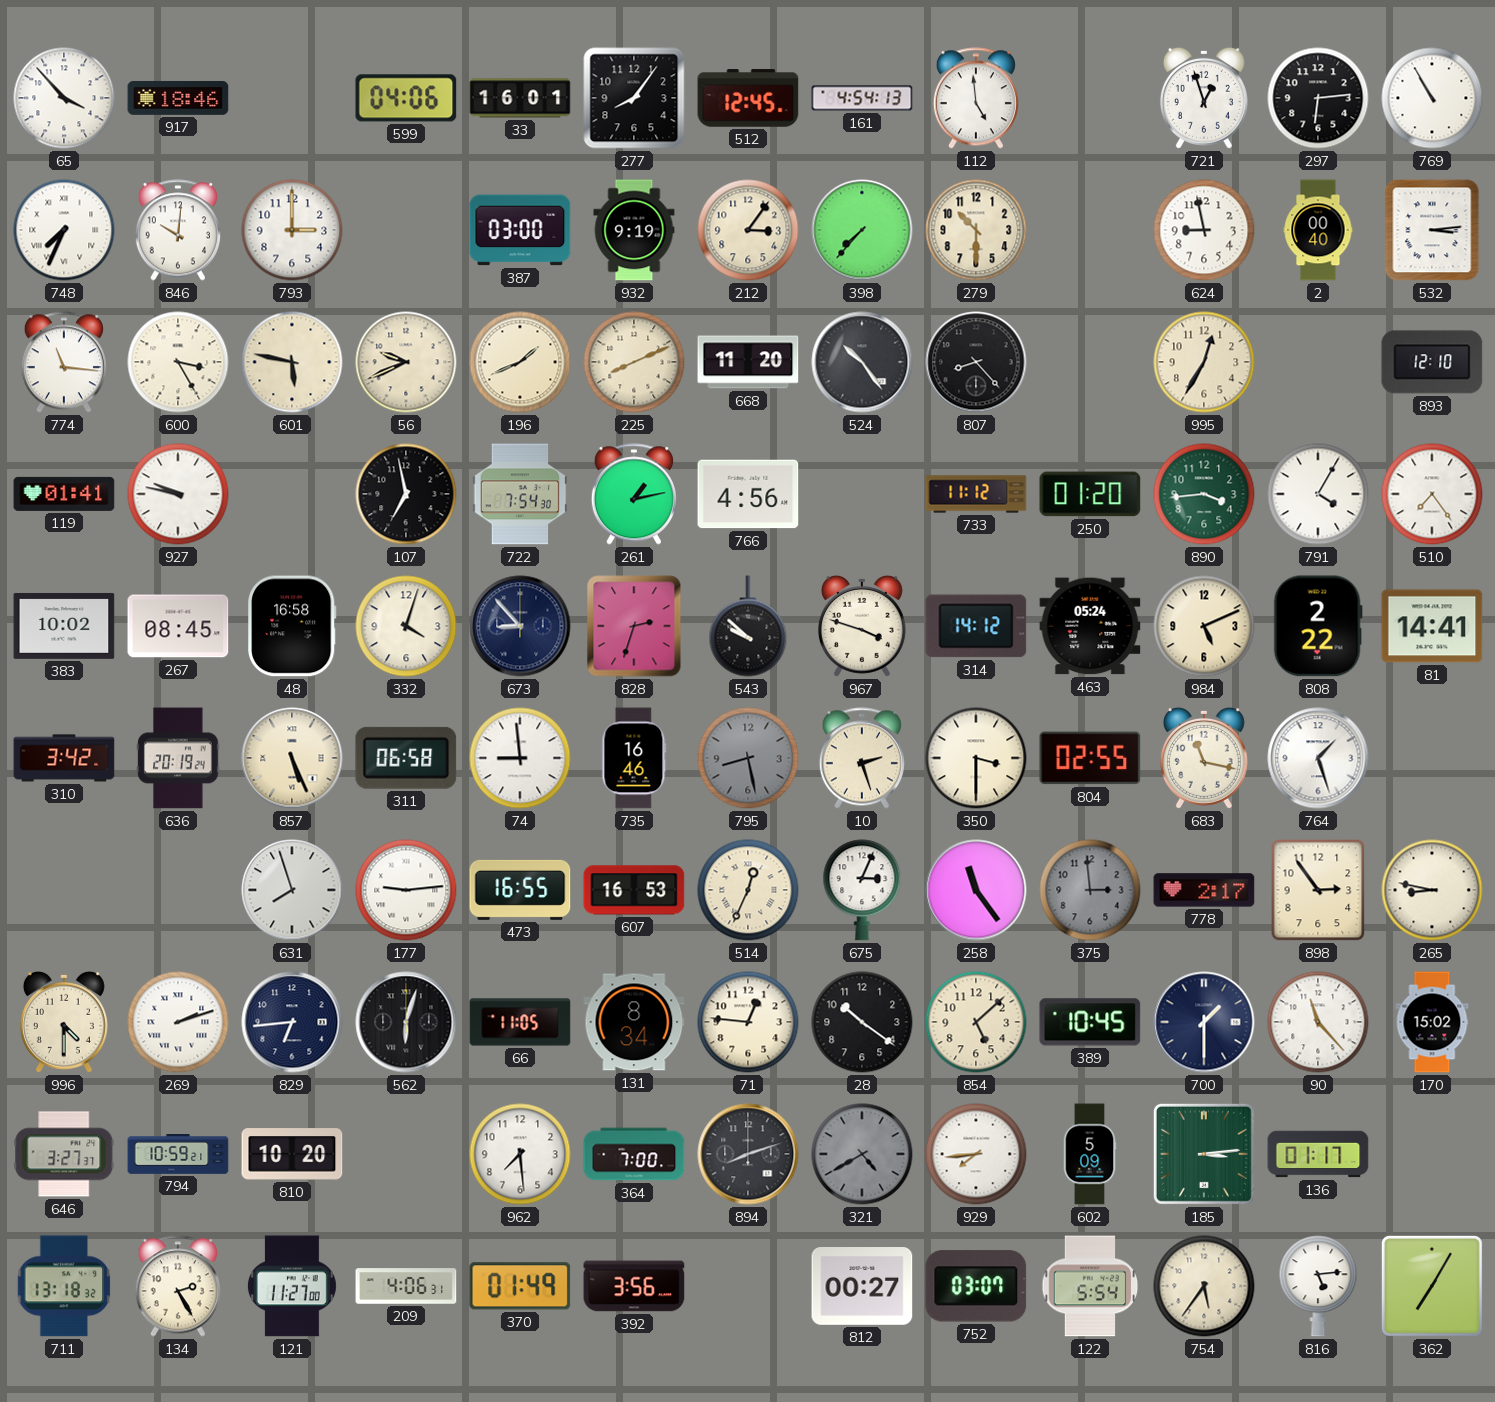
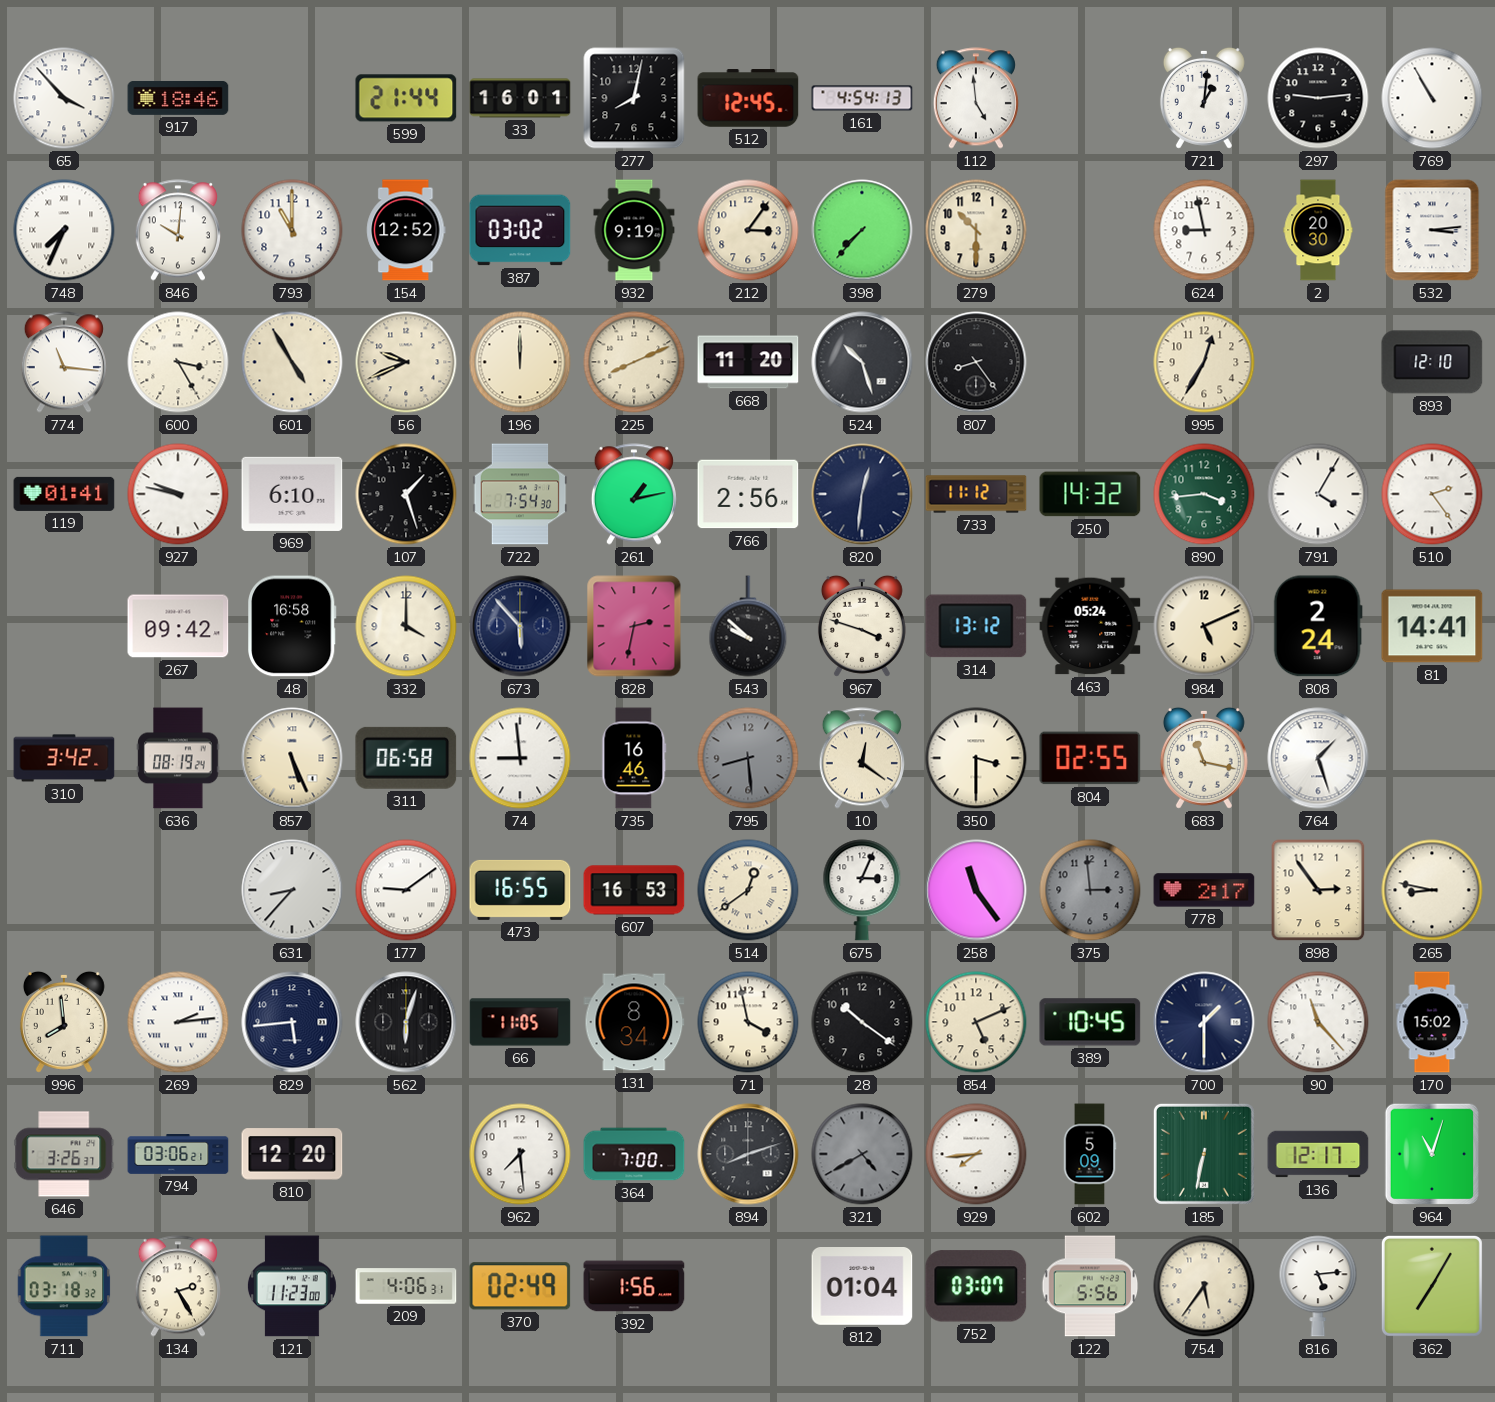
599: 04:06 -> 21:44
277: 8:06 -> 8:02
721: 12:57 -> 1:01
297: 6:14 -> 9:14
793: 3:00 -> 11:00
154: none -> 12:52
387: 03:00 -> 03:02
2: 00:40 -> 20:30
601: 5:47 -> 4:55
196: 1:41 -> 12:00
524: 10:24 -> 10:27
807: 8:23 -> 8:24
969: none -> 6:10
107: 6:58 -> 1:27
766: 4:56 -> 2:56
820: none -> 12:31
250: 01:20 -> 14:32
510: 7:24 -> 2:24
383: 10:02 -> none
267: 08:45 -> 09:42
332: 4:03 -> 4:00
673: 8:53 -> 5:53
828: 2:33 -> 2:32
314: 14:12 -> 13:12
808: 2:22 -> 2:24
636: 20:19 -> 08:19
795: 8:28 -> 8:29
10: 2:27 -> 12:21
631: 7:57 -> 8:37
177: 9:14 -> 9:09
514: 12:34 -> 12:39
996: 4:30 -> 7:59
269: 2:12 -> 2:14
829: 6:44 -> 5:44
71: 12:46 -> 3:58
854: 5:08 -> 5:11
646: 3:27 -> 3:26
794: 10:59 -> 03:06
810: 10:20 -> 12:20
185: 3:14 -> 6:32
136: 01:17 -> 12:17
964: none -> 11:03
711: 13:18 -> 03:18
121: 11:27 -> 11:23
370: 01:49 -> 02:49
392: 3:56 -> 1:56
812: 00:27 -> 01:04
122: 5:54 -> 5:56
